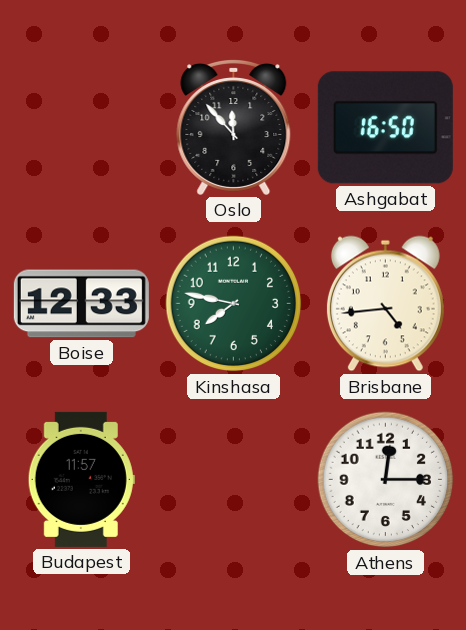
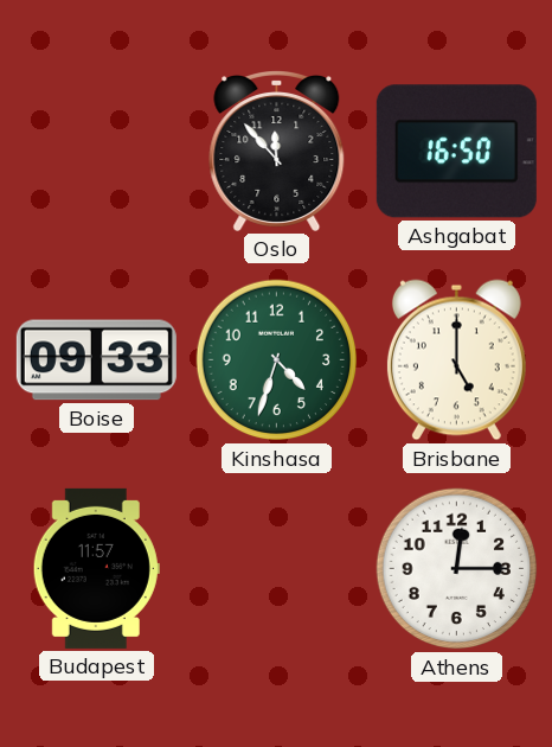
Boise: 12:33 -> 09:33
Kinshasa: 7:47 -> 4:33
Brisbane: 4:44 -> 5:00
